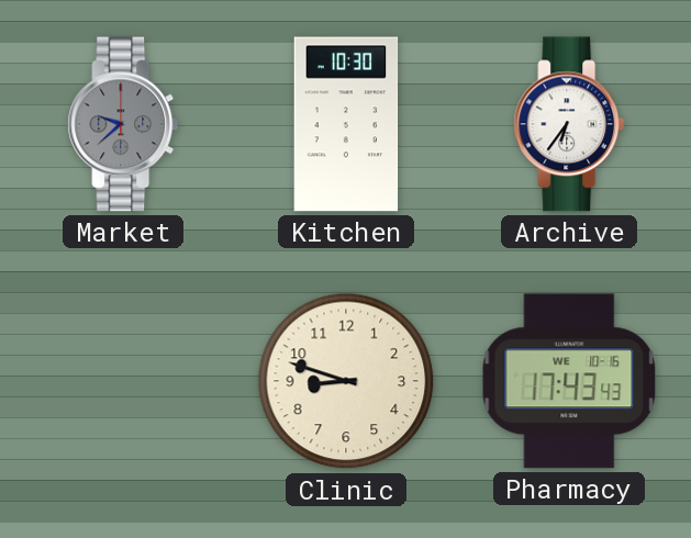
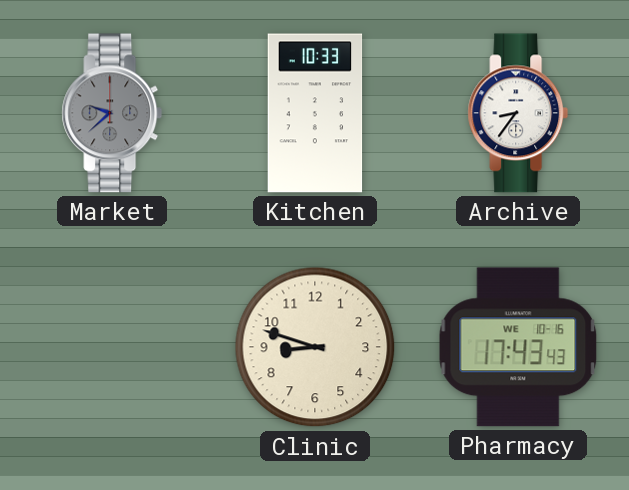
Kitchen: 10:30 -> 10:33
Archive: 6:36 -> 8:36
